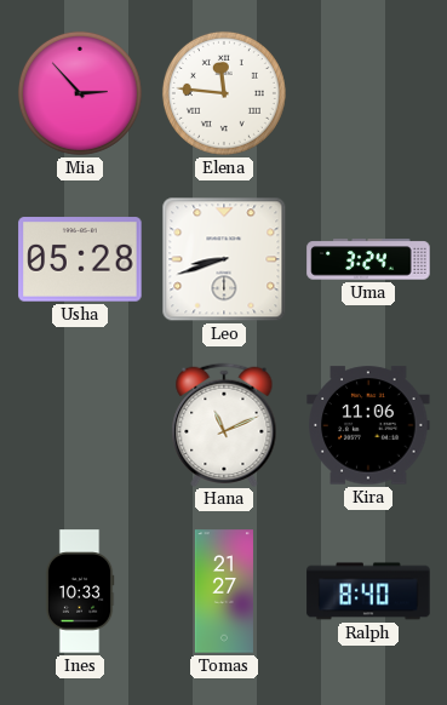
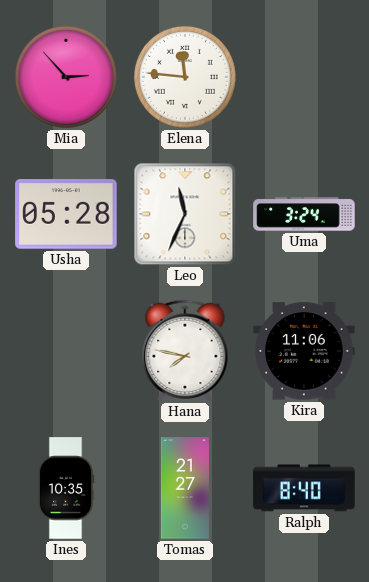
Leo: 8:42 -> 11:34
Hana: 11:11 -> 7:47
Ines: 10:33 -> 10:35
